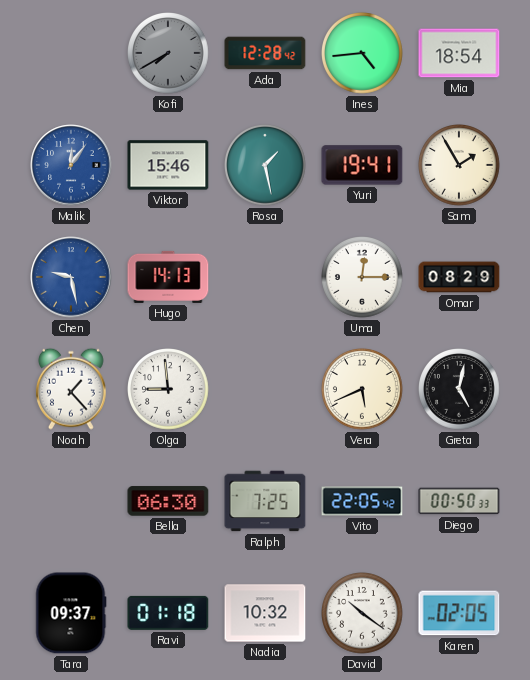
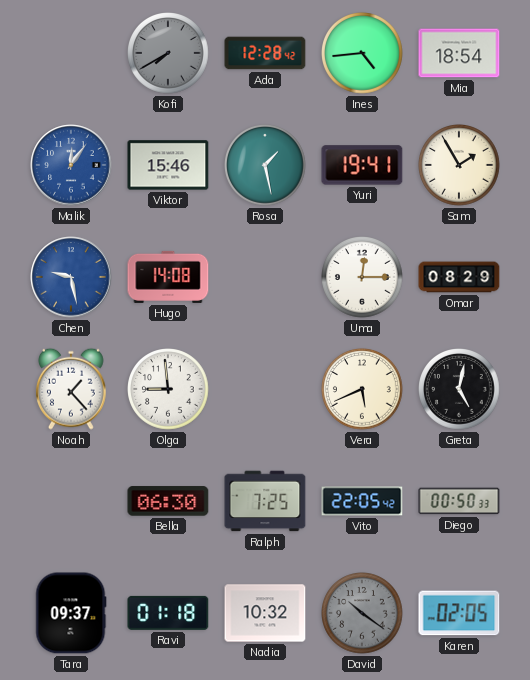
Hugo: 14:13 -> 14:08
David dial: white -> grey
